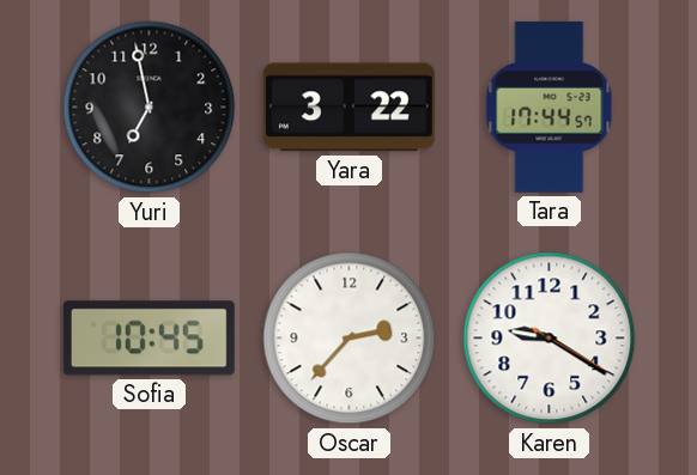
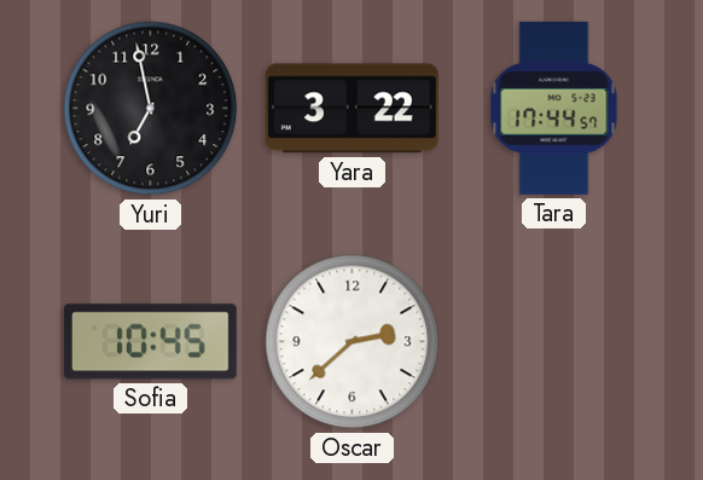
Oscar: 2:37 -> 2:38
Karen: 9:20 -> none
